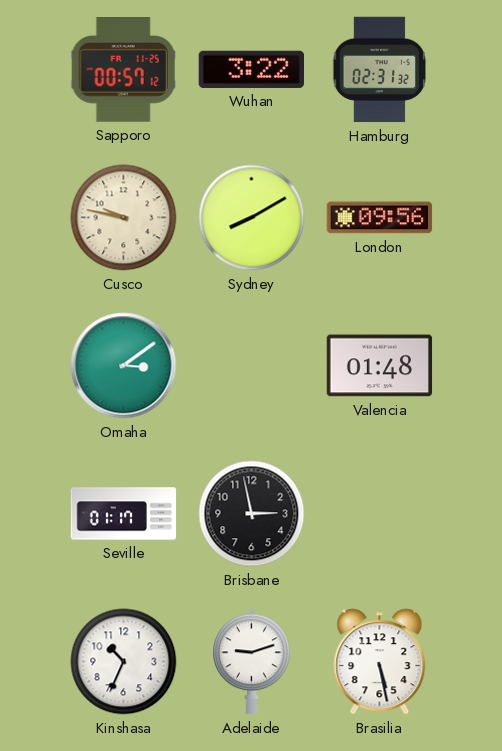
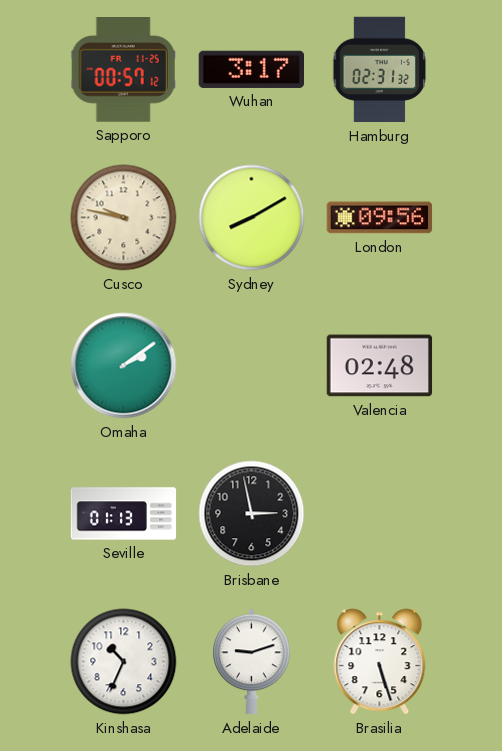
Wuhan: 3:22 -> 3:17
Omaha: 3:09 -> 2:09
Valencia: 01:48 -> 02:48
Seville: 01:17 -> 01:13
Brasilia: 5:28 -> 5:27
